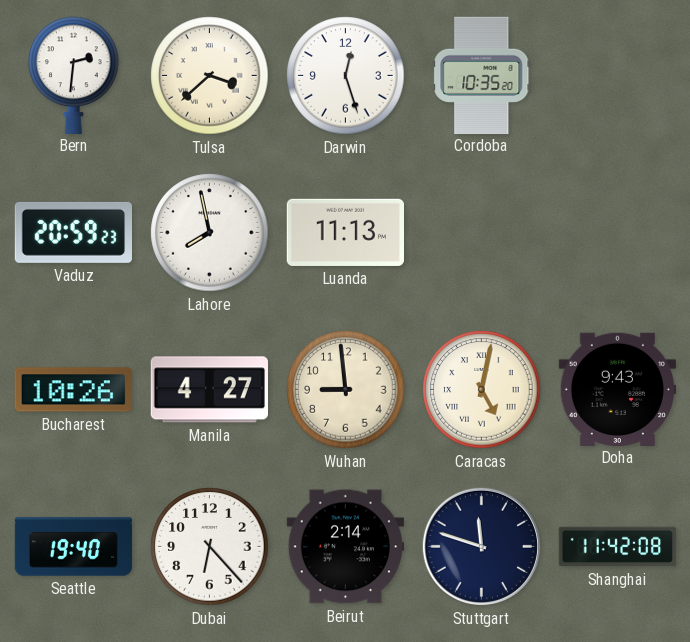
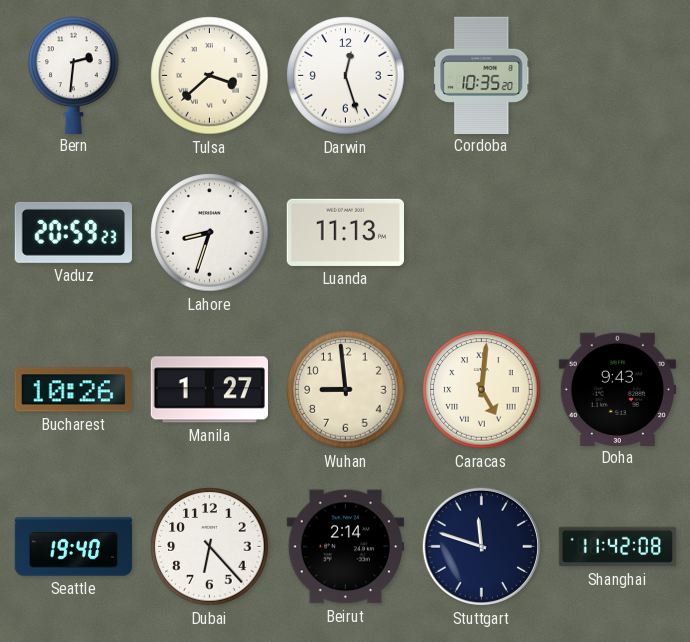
Lahore: 7:58 -> 8:33
Manila: 4:27 -> 1:27
Caracas: 5:02 -> 5:01
